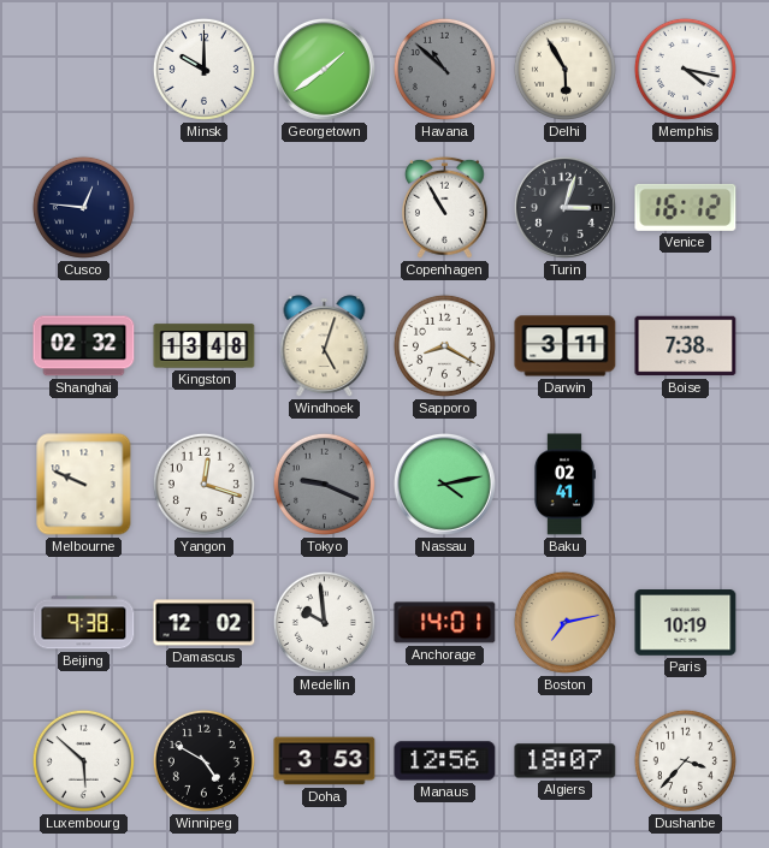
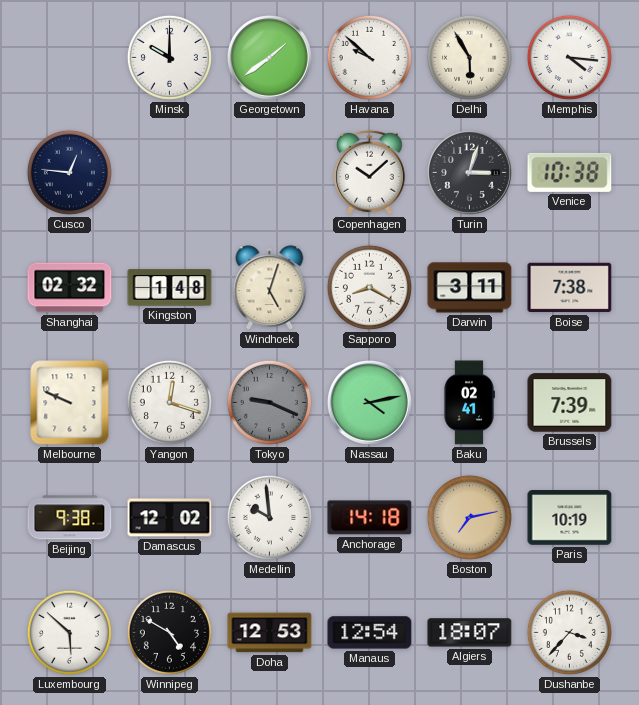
Havana: 10:52 -> 9:52
Havana dial: grey -> white
Memphis: 4:17 -> 4:16
Copenhagen: 10:55 -> 10:08
Venice: 16:12 -> 10:38
Kingston: 13:48 -> 1:48
Brussels: none -> 7:39
Anchorage: 14:01 -> 14:18
Doha: 3:53 -> 12:53
Manaus: 12:56 -> 12:54
